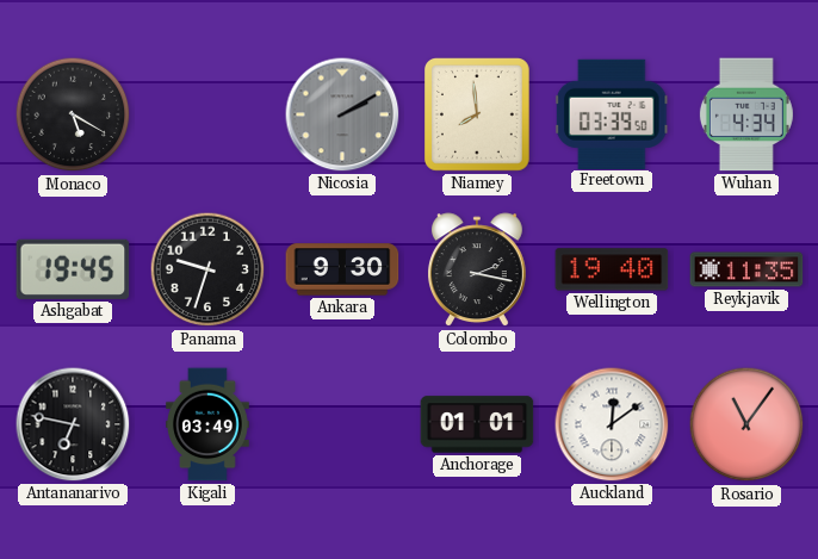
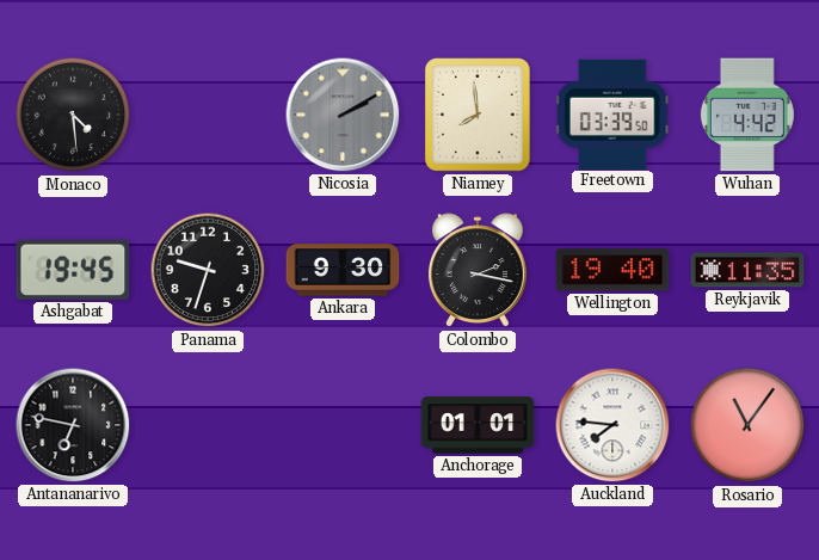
Monaco: 5:20 -> 4:29
Wuhan: 4:34 -> 4:42
Kigali: 03:49 -> none
Auckland: 12:09 -> 7:46
